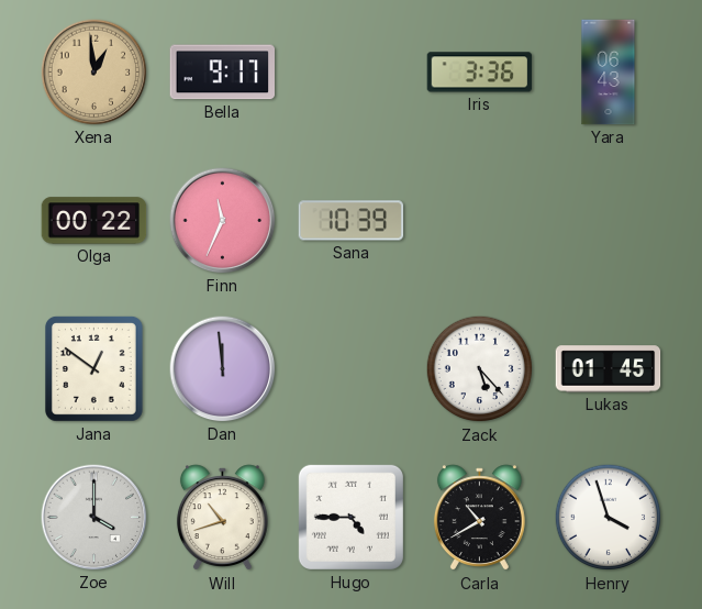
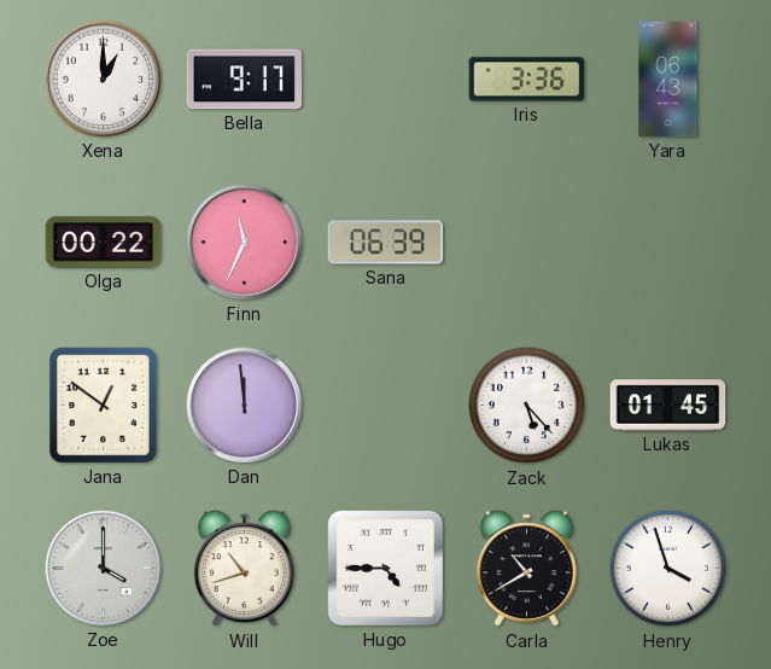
Xena: 12:59 -> 1:00
Xena dial: champagne -> white
Sana: 10:39 -> 06:39
